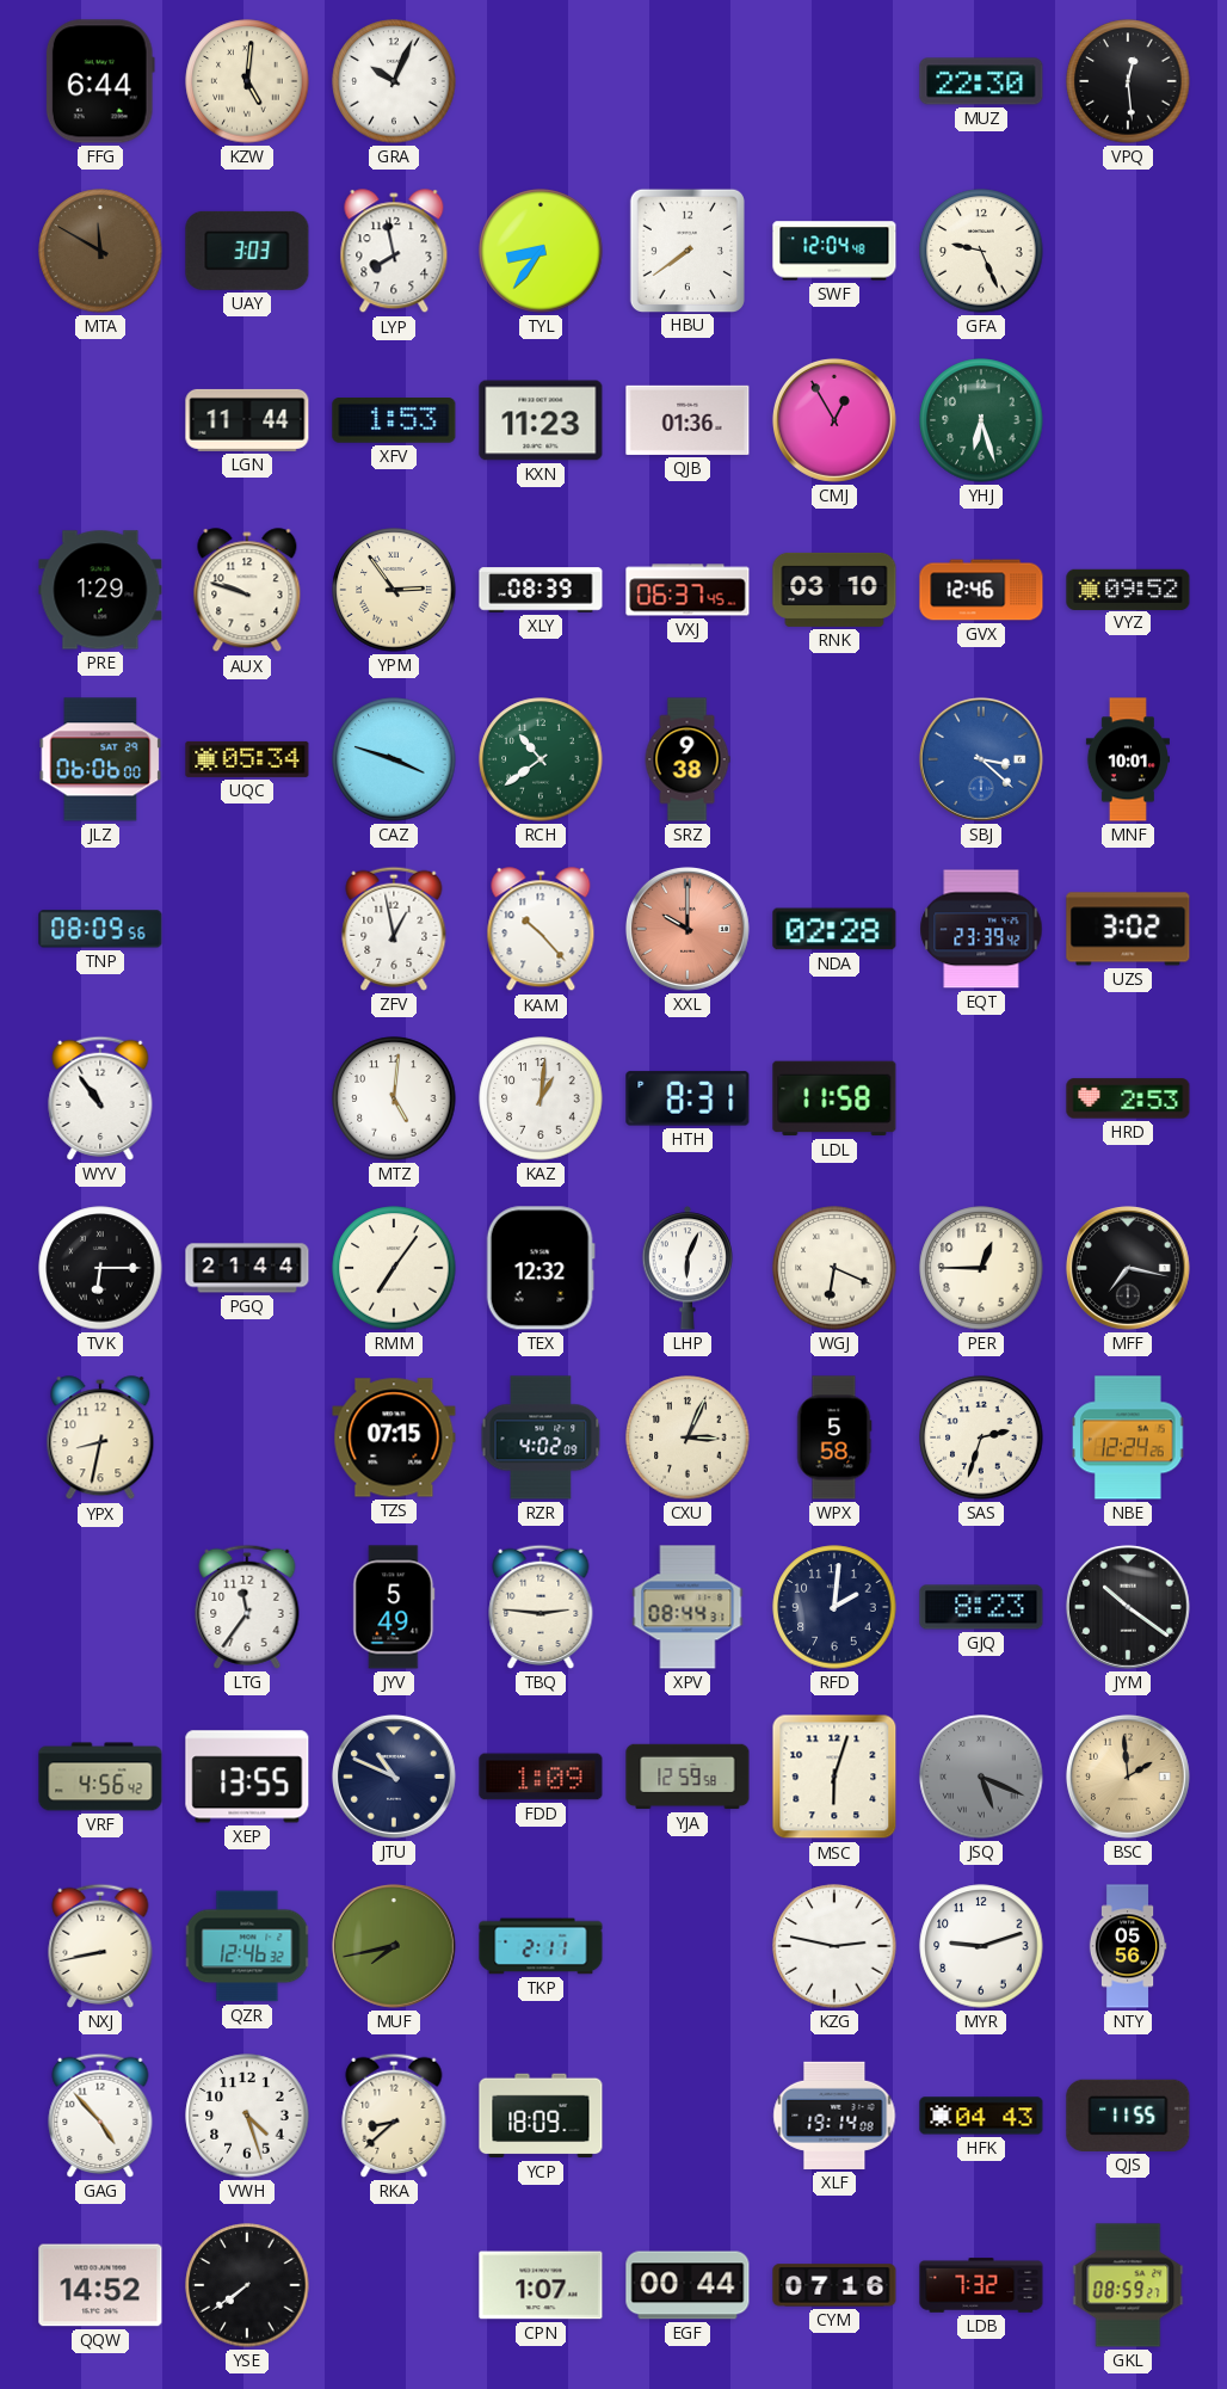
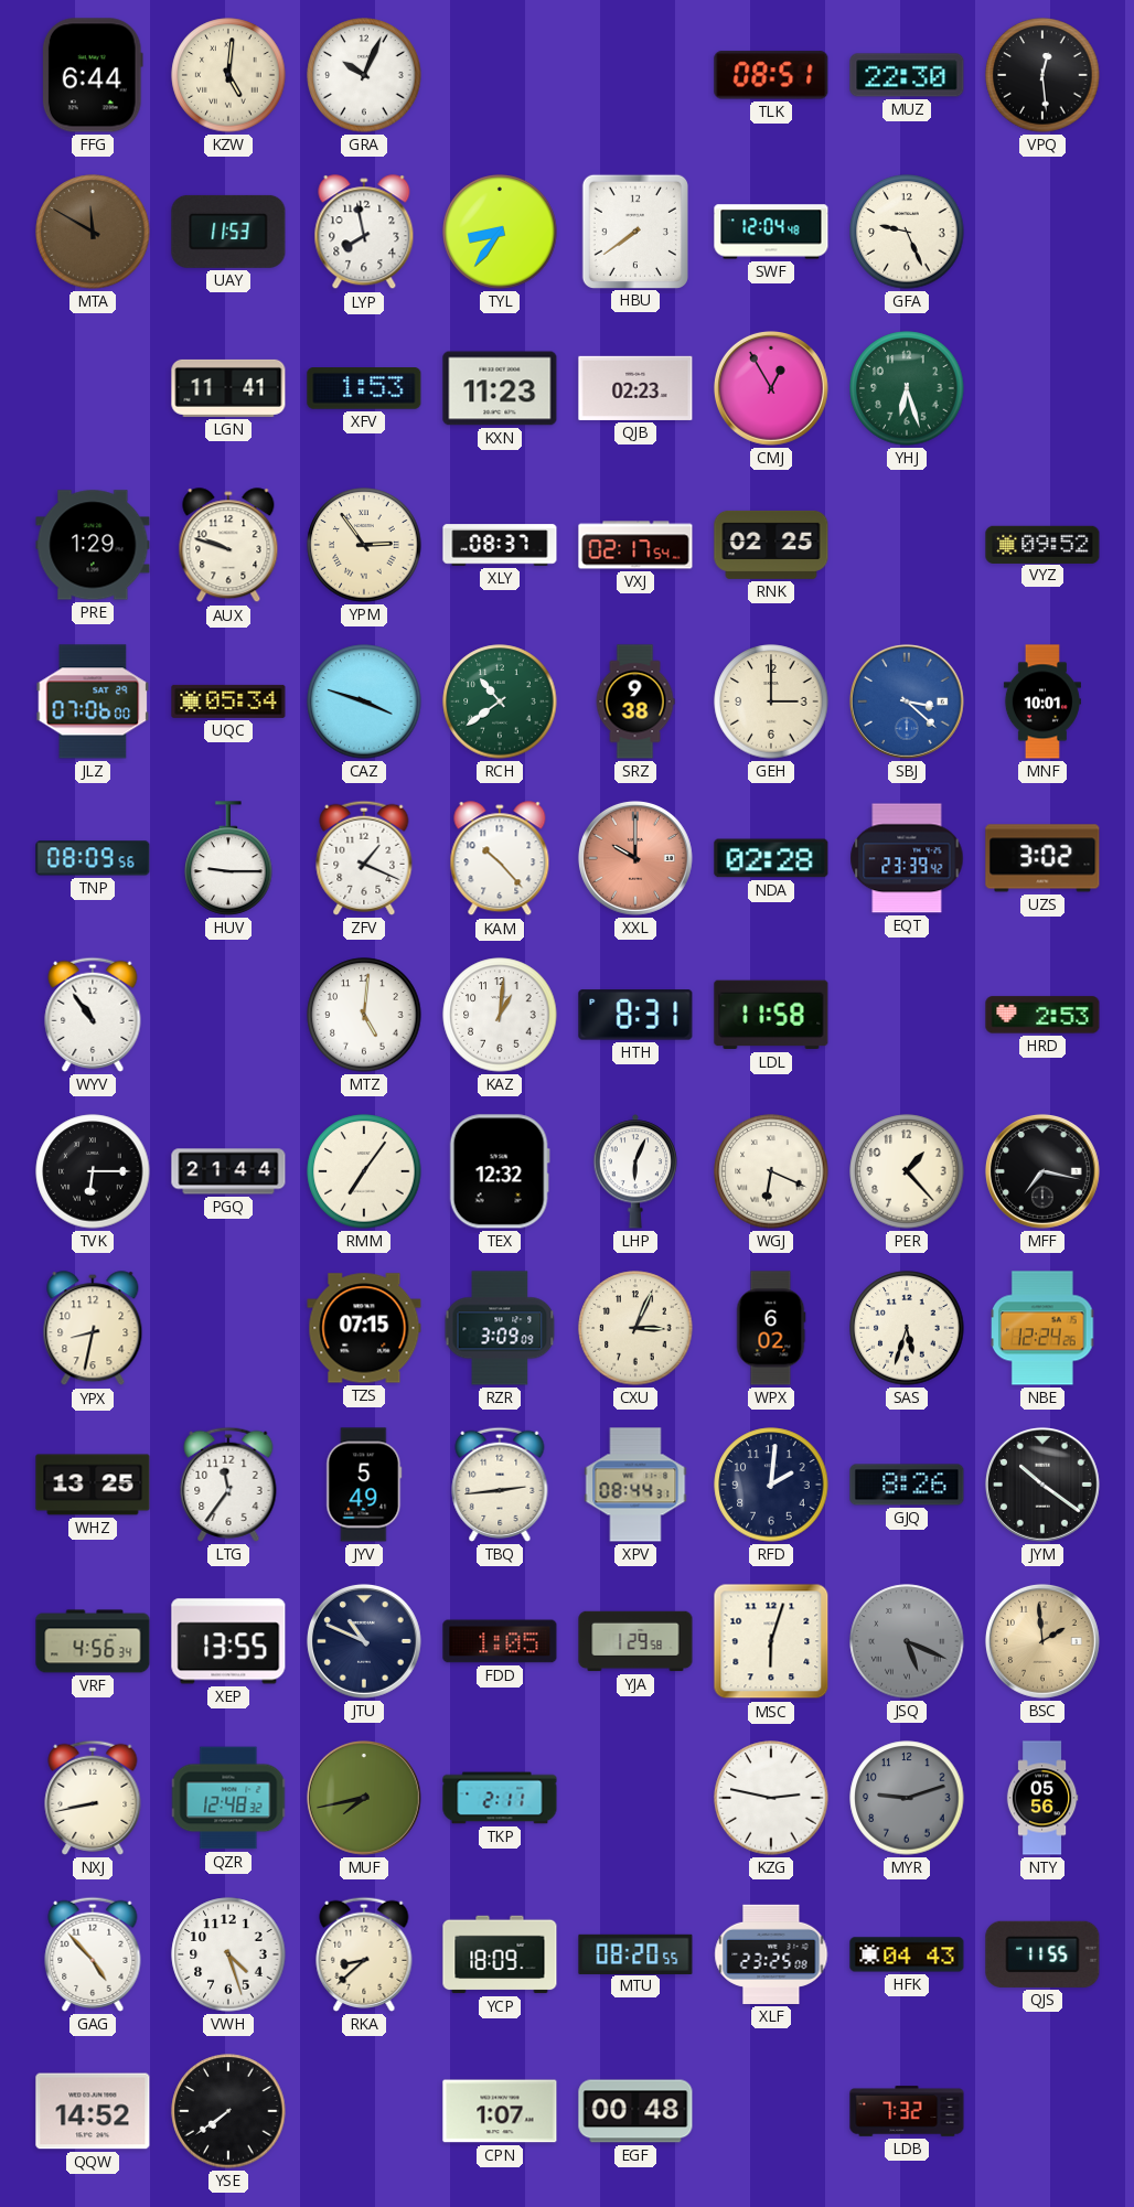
TLK: none -> 08:51
UAY: 3:03 -> 11:53
LGN: 11:44 -> 11:41
QJB: 01:36 -> 02:23
XLY: 08:39 -> 08:37
VXJ: 06:37 -> 02:17
RNK: 03:10 -> 02:25
GVX: 12:46 -> none
JLZ: 06:06 -> 07:06
GEH: none -> 3:00
HUV: none -> 9:15
ZFV: 12:58 -> 1:19
PER: 12:45 -> 1:23
RZR: 4:02 -> 3:09
WPX: 5:58 -> 6:02
SAS: 2:33 -> 5:33
WHZ: none -> 13:25
TBQ: 2:46 -> 2:44
GJQ: 8:23 -> 8:26
VRF: 4:56:42 -> 4:56:34
FDD: 1:09 -> 1:05
YJA: 12:59 -> 1:29
QZR: 12:46 -> 12:48
MYR dial: white -> grey
MTU: none -> 08:20
XLF: 19:14 -> 23:25
EGF: 00:44 -> 00:48
CYM: 07:16 -> none
GKL: 08:59 -> none
